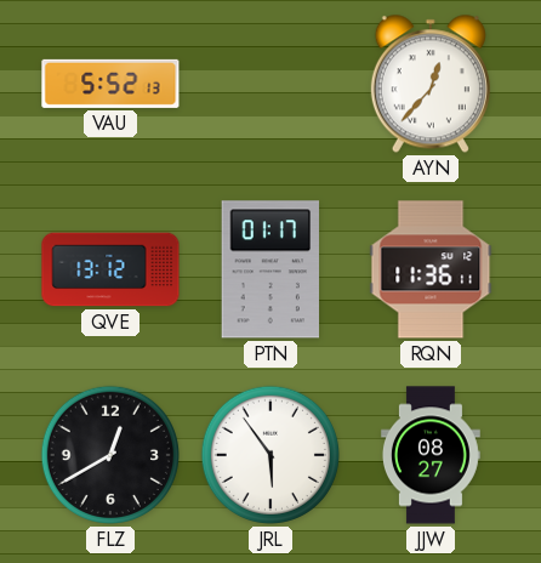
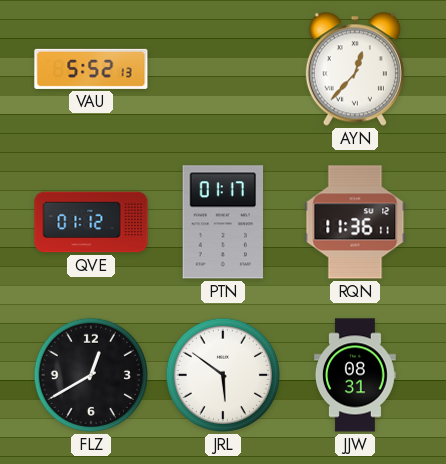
QVE: 13:12 -> 01:12
JRL: 5:54 -> 5:51
JJW: 08:27 -> 08:31
